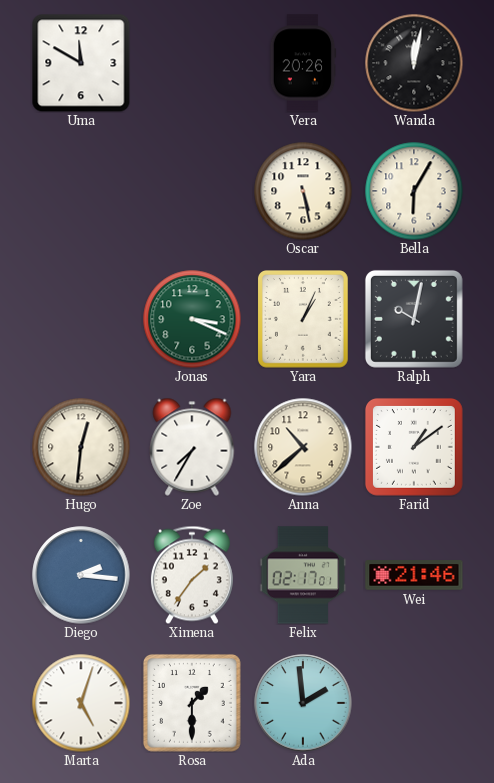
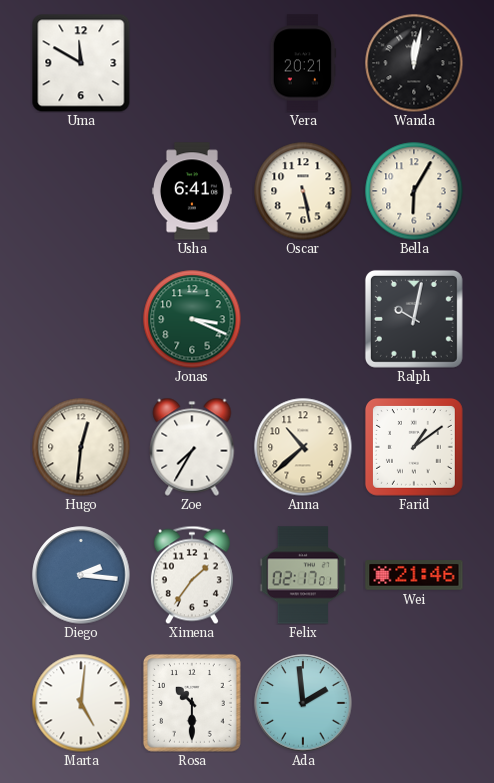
Vera: 20:26 -> 20:21
Usha: none -> 6:41
Yara: 1:04 -> none
Marta: 5:03 -> 5:01
Rosa: 1:30 -> 10:30
